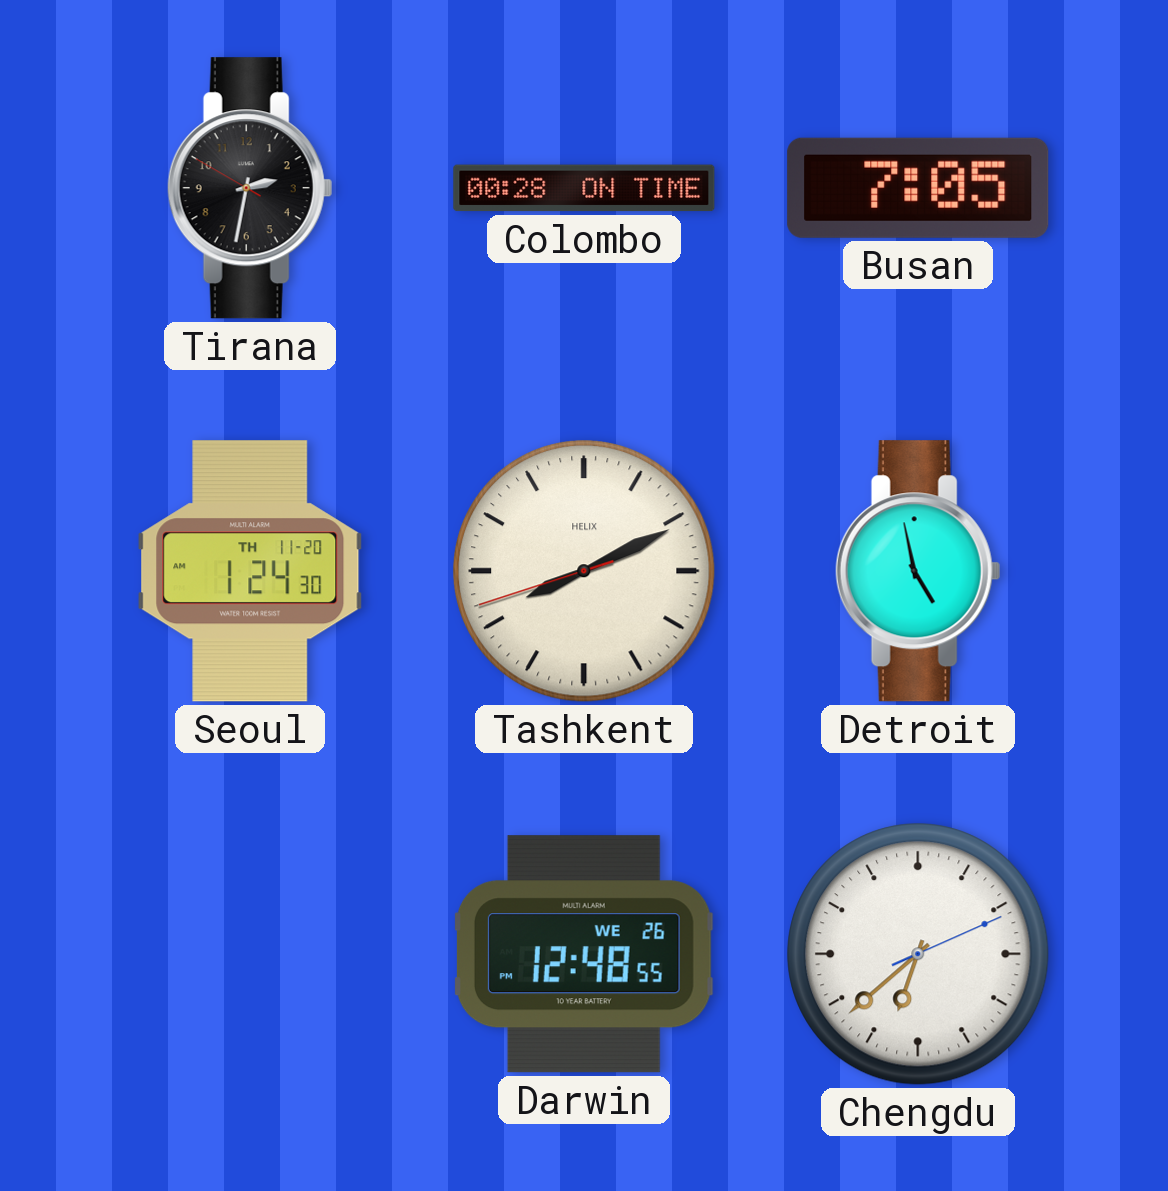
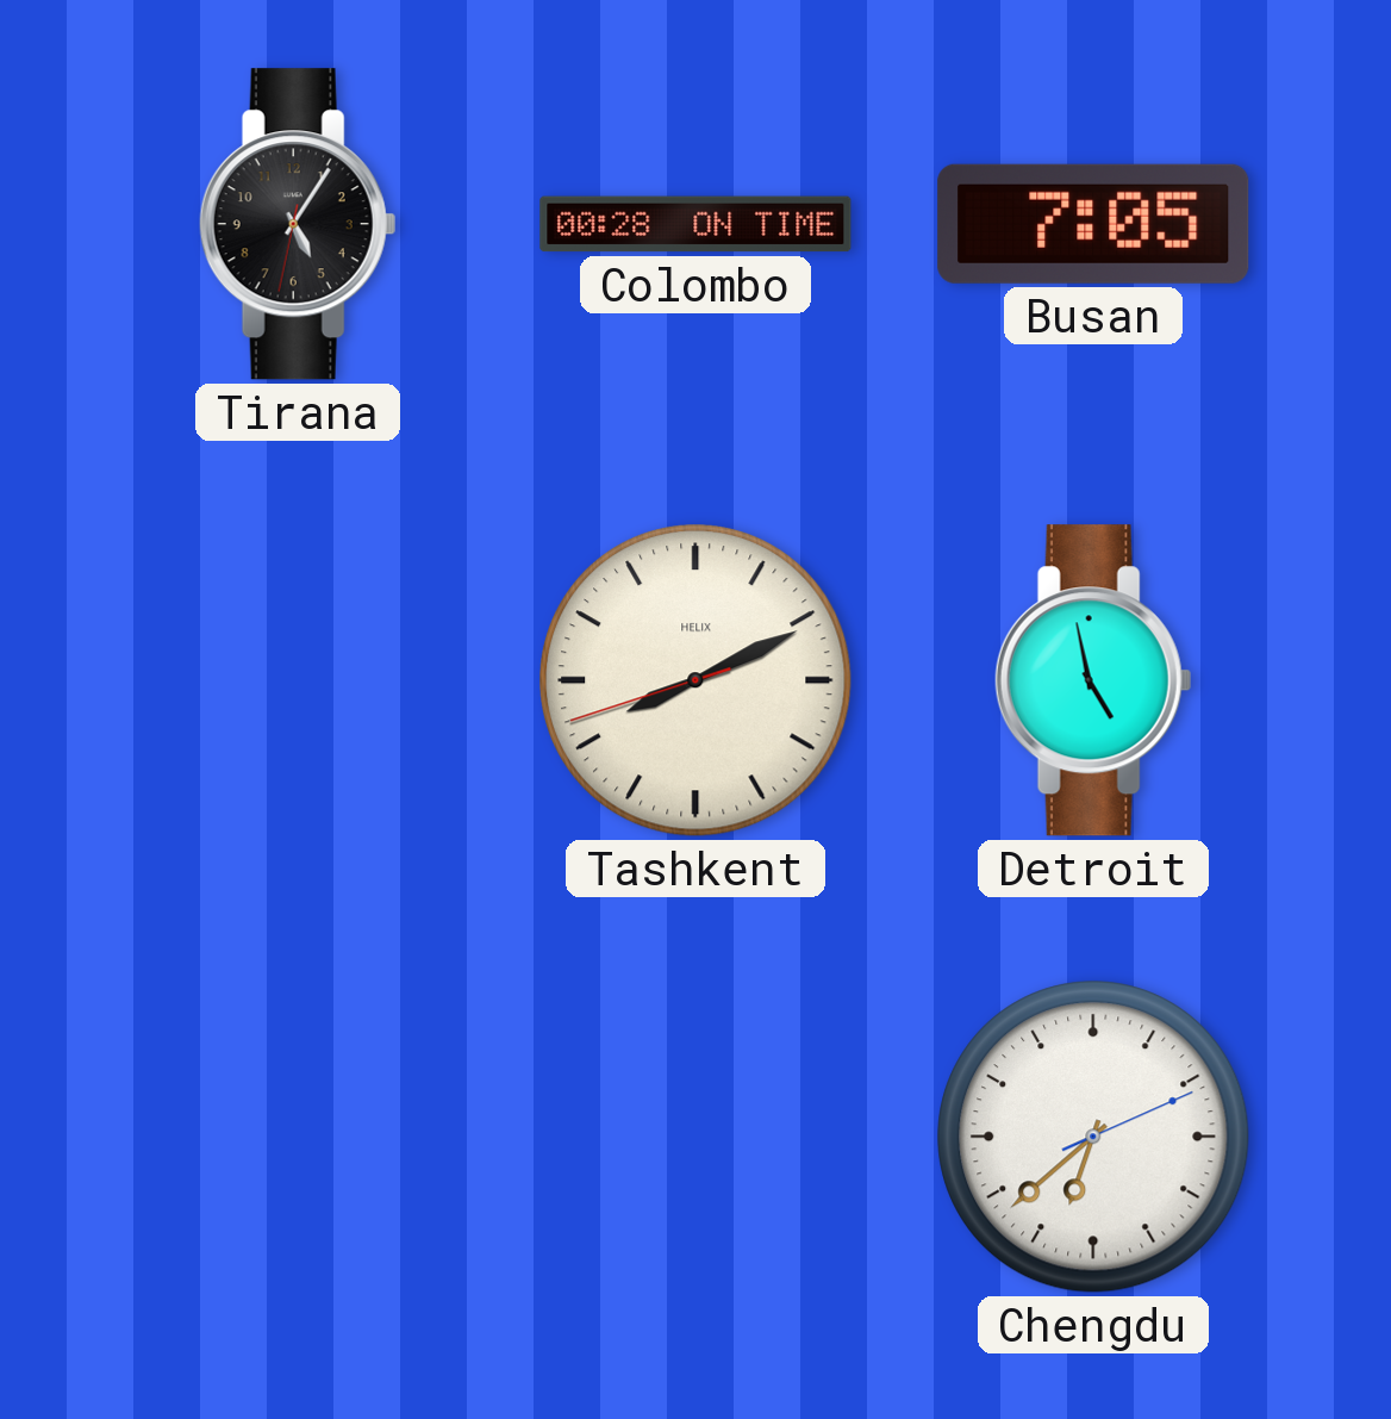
Tirana: 2:31 -> 5:05
Seoul: 1:24 -> none
Darwin: 12:48 -> none
